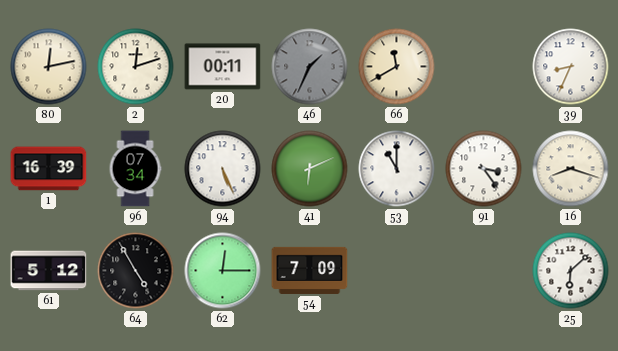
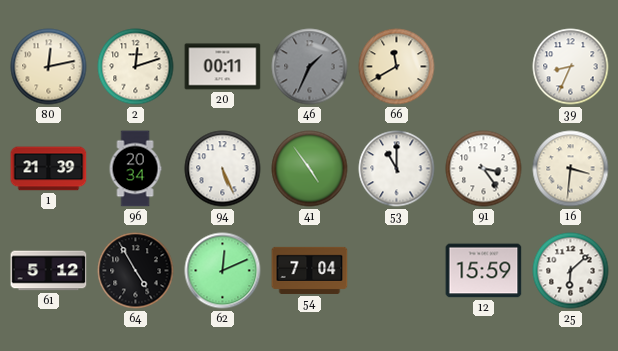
1: 16:39 -> 21:39
96: 07:34 -> 20:34
41: 6:11 -> 4:54
16: 8:18 -> 3:31
62: 12:15 -> 12:11
54: 7:09 -> 7:04
12: none -> 15:59
